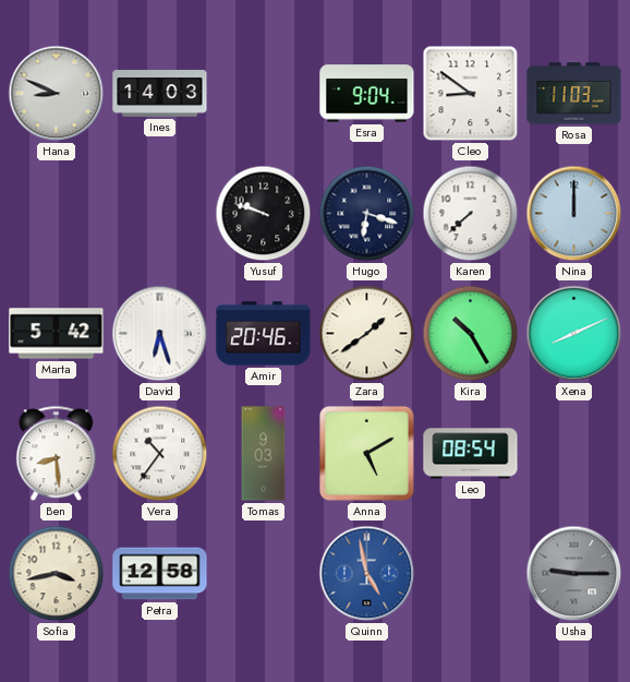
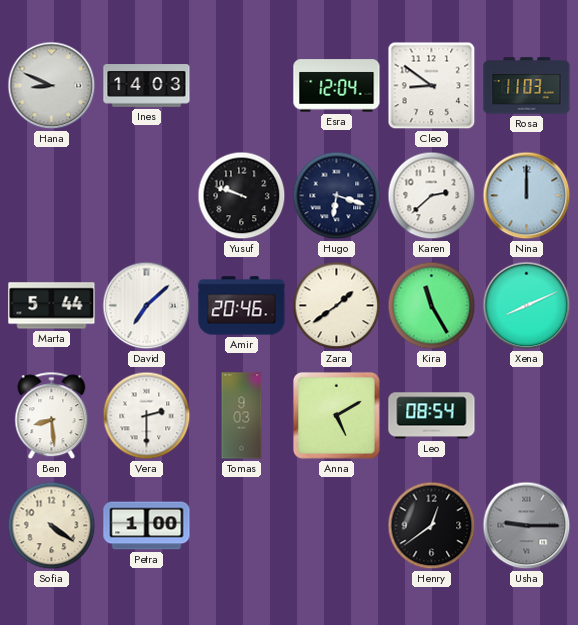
Esra: 9:04 -> 12:04
Karen: 7:38 -> 2:38
Marta: 5:42 -> 5:44
David: 6:27 -> 7:08
Kira: 10:25 -> 11:25
Vera: 10:36 -> 2:30
Sofia: 3:43 -> 4:21
Petra: 12:58 -> 1:00
Quinn: 4:58 -> none
Henry: none -> 12:39
